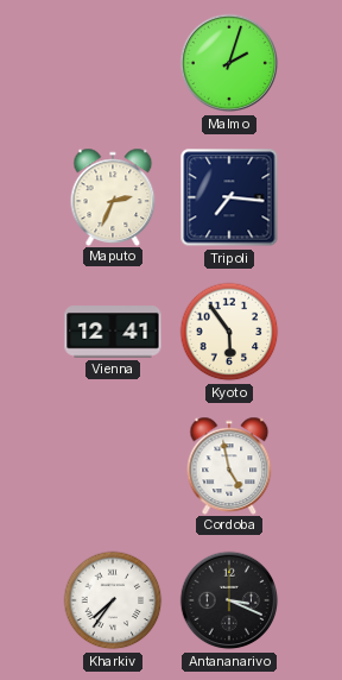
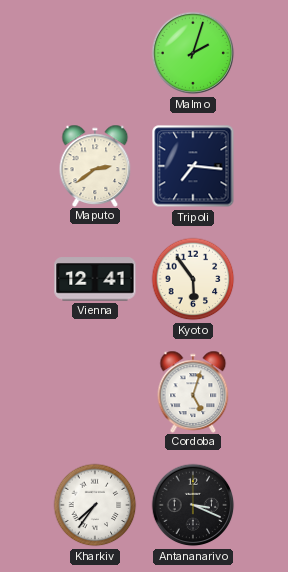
Maputo: 2:34 -> 2:39
Cordoba: 4:58 -> 5:03
